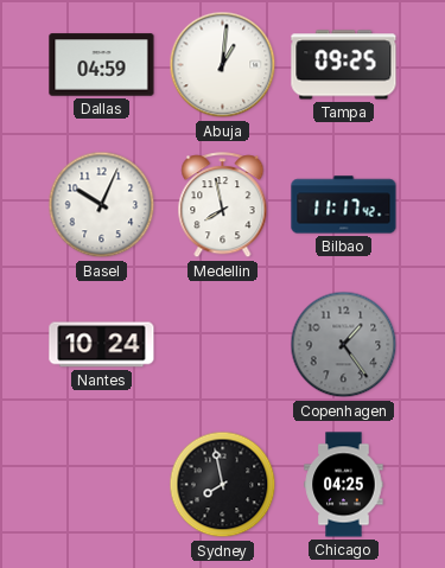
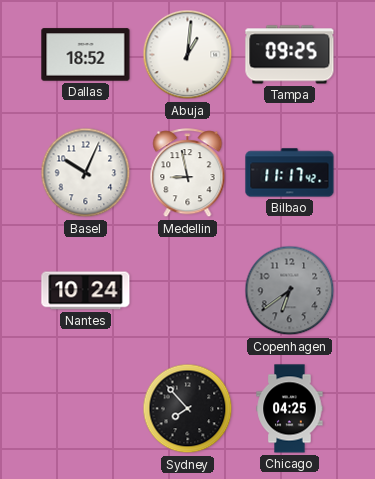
Dallas: 04:59 -> 18:52
Medellin: 7:58 -> 8:58
Copenhagen: 1:24 -> 6:39
Sydney: 7:58 -> 7:53
